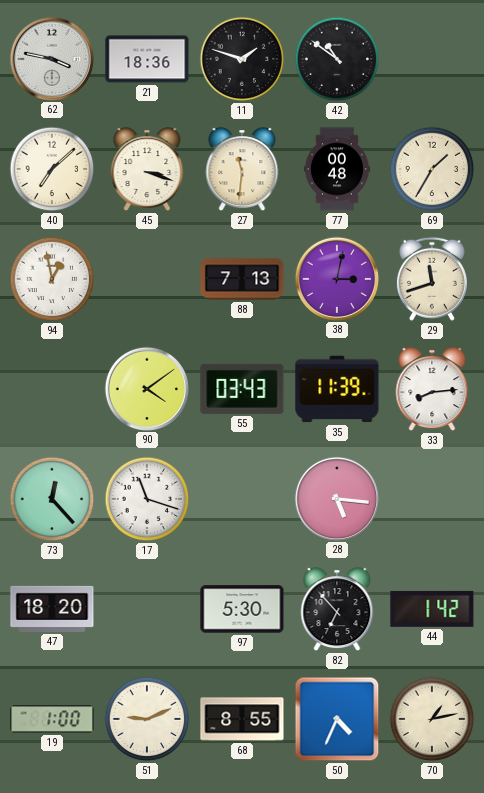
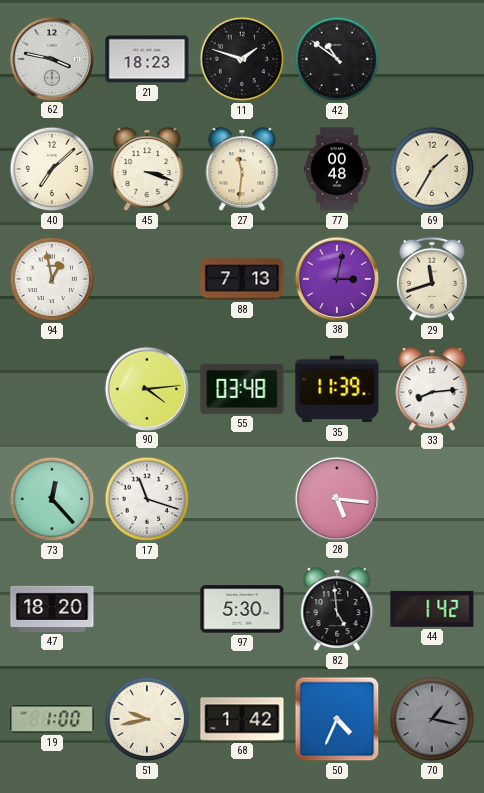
21: 18:36 -> 18:23
90: 4:09 -> 4:14
55: 03:43 -> 03:48
82: 6:53 -> 4:59
51: 9:11 -> 9:43
68: 8:55 -> 1:42
70: 1:13 -> 1:17
70 dial: cream -> grey
